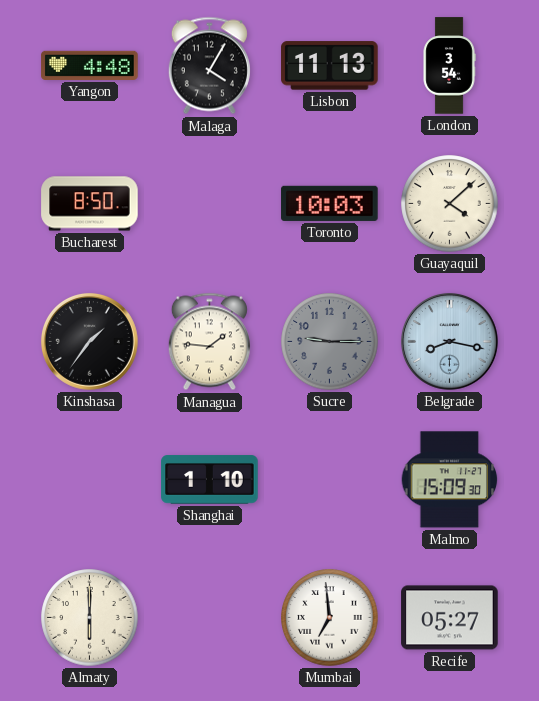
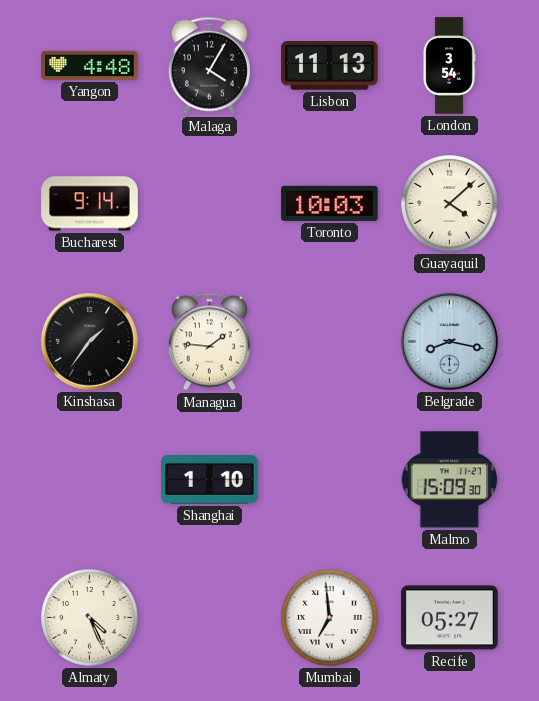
Bucharest: 8:50 -> 9:14
Sucre: 9:15 -> none
Almaty: 6:00 -> 4:26
